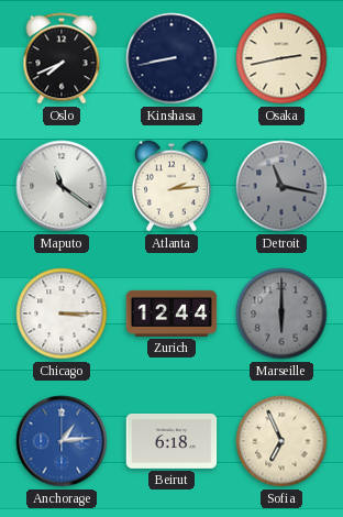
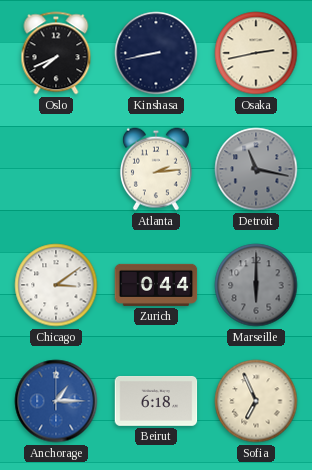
Maputo: 11:21 -> none
Chicago: 3:15 -> 3:09
Zurich: 12:44 -> 0:44
Anchorage: 1:14 -> 1:15
